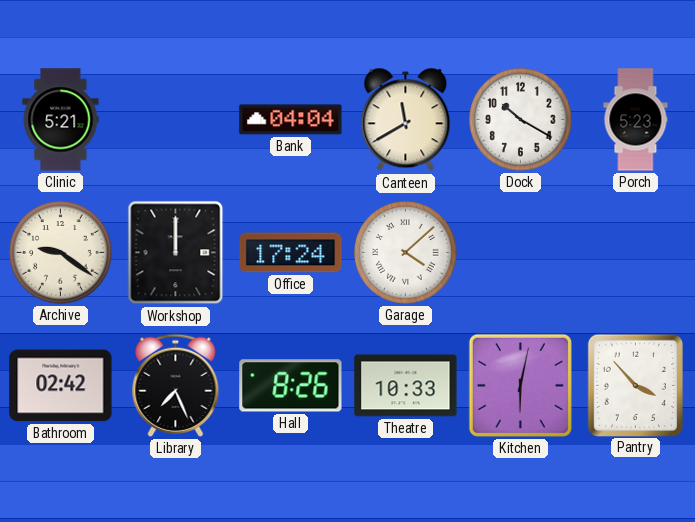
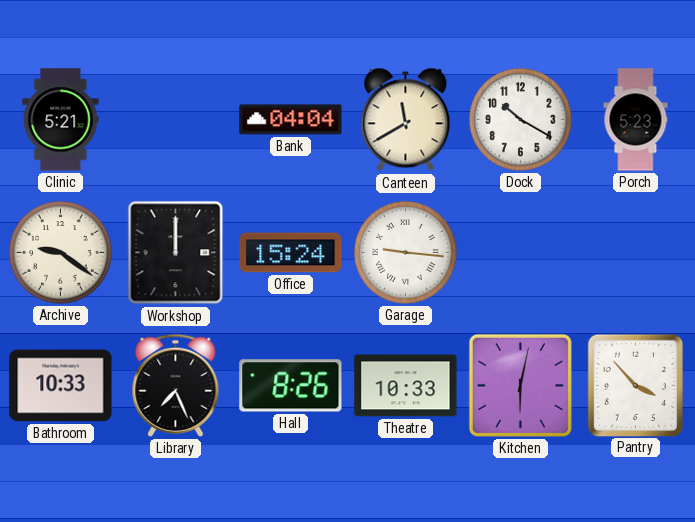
Office: 17:24 -> 15:24
Garage: 4:08 -> 9:16
Bathroom: 02:42 -> 10:33
